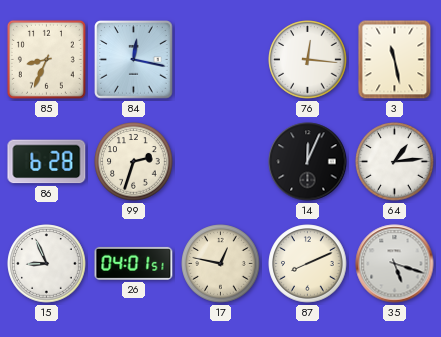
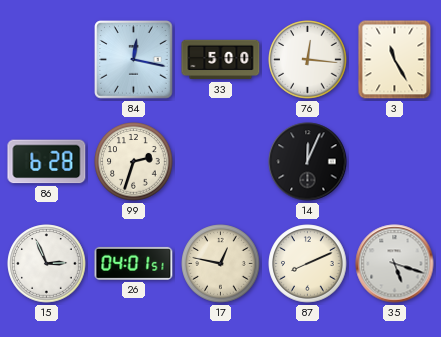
85: 8:34 -> none
33: none -> 5:00
3: 11:28 -> 11:25
64: 1:14 -> none
15: 8:56 -> 2:56
